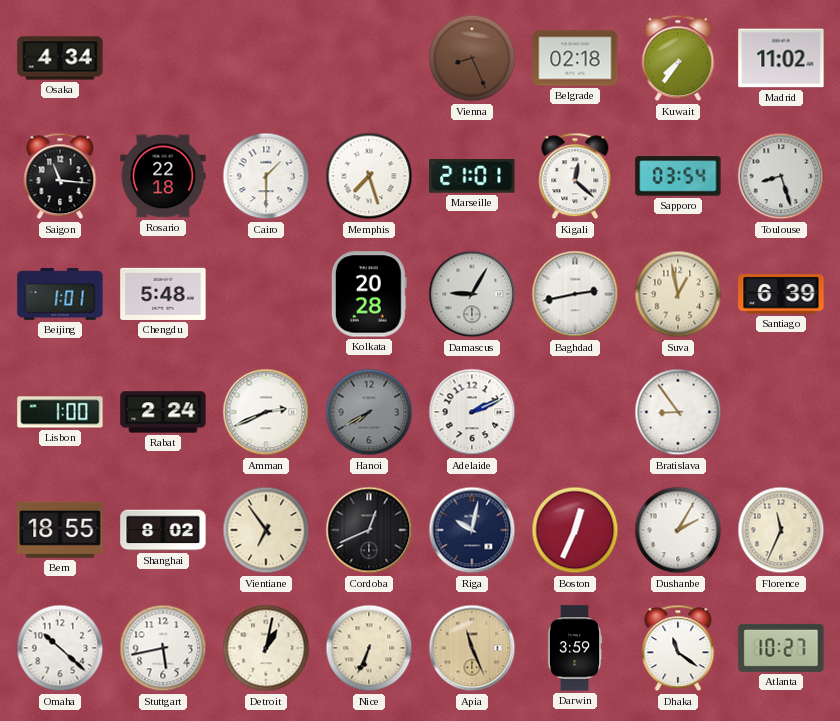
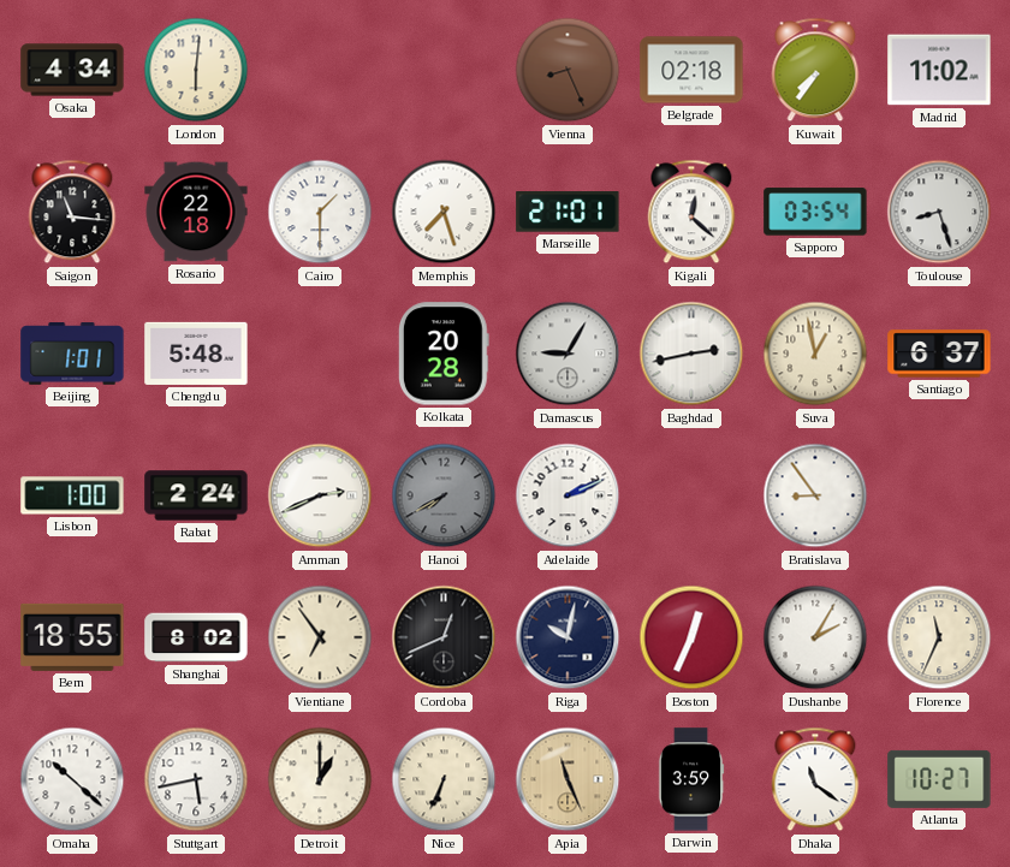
London: none -> 6:01
Santiago: 6:39 -> 6:37
Detroit: 1:02 -> 1:00
